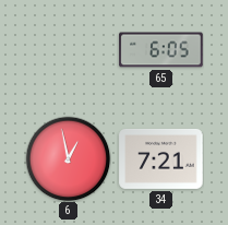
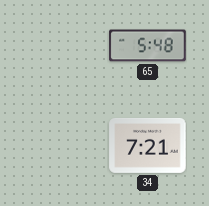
65: 6:05 -> 5:48
6: 12:58 -> none
